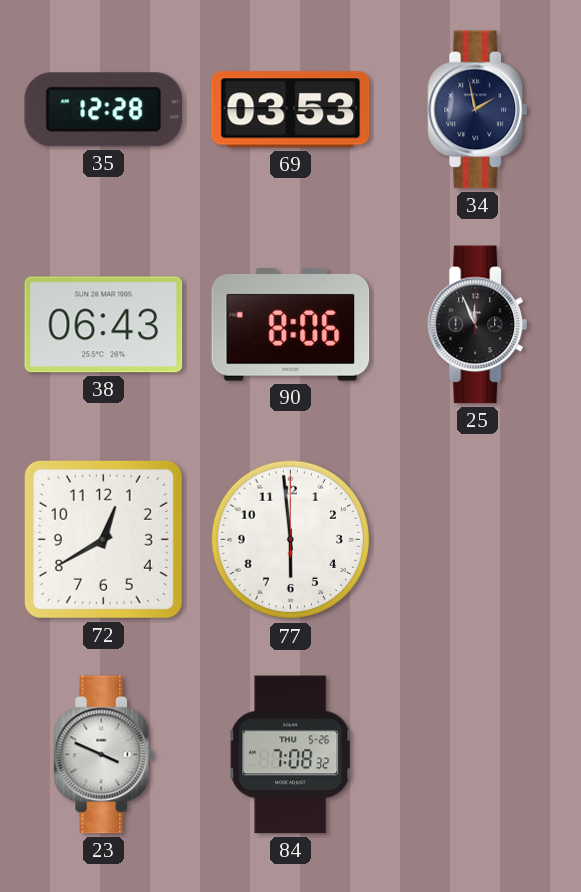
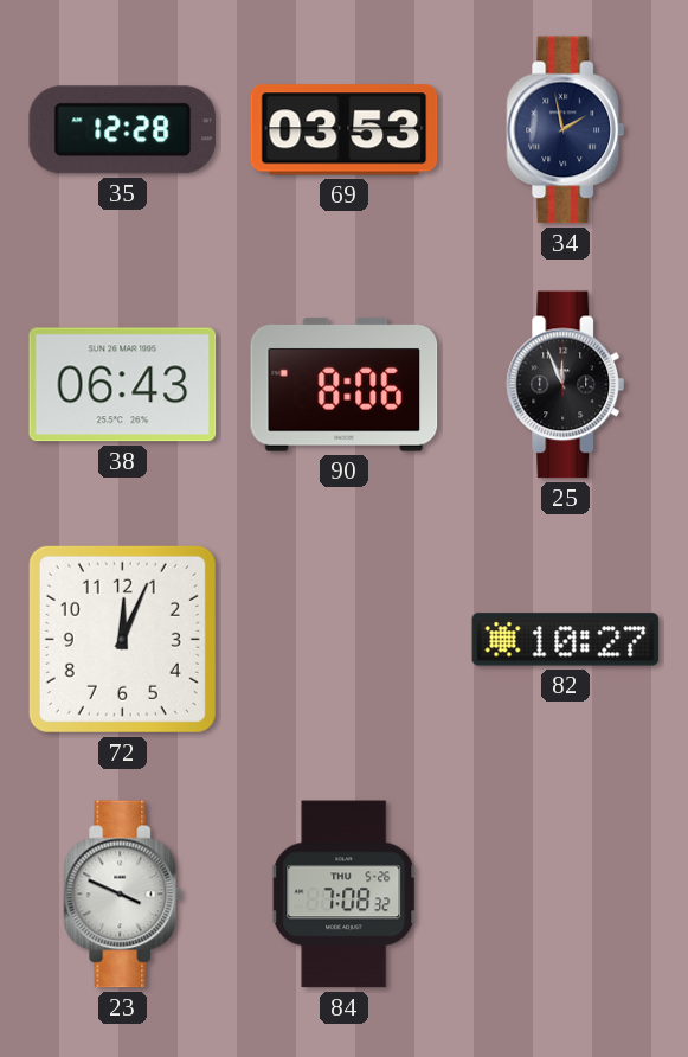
72: 12:40 -> 12:04
77: 5:59 -> none
82: none -> 10:27
